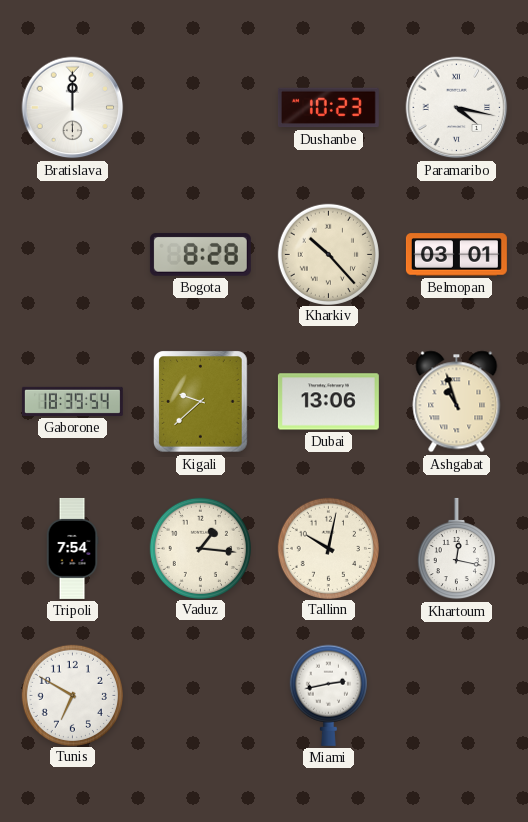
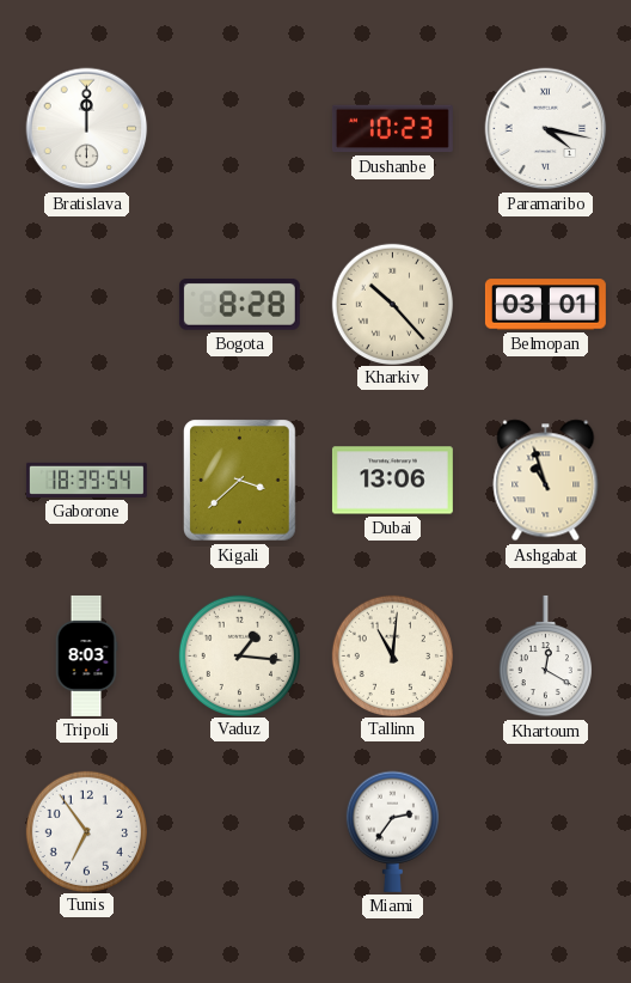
Kigali: 9:38 -> 3:38
Tripoli: 7:54 -> 8:03
Tallinn: 10:02 -> 11:01
Khartoum: 12:17 -> 12:20
Tunis: 6:50 -> 6:54
Miami: 2:43 -> 2:36
